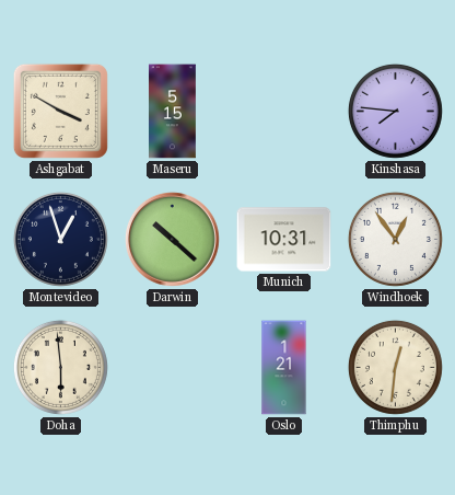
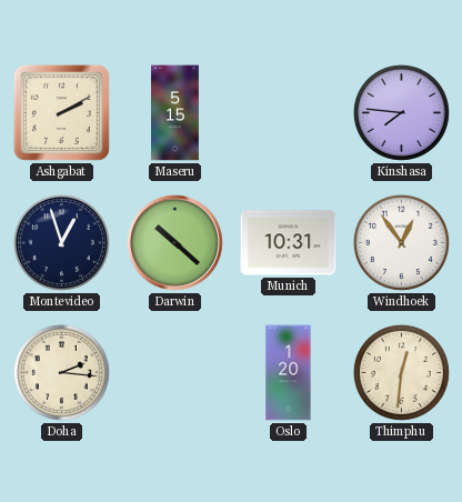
Ashgabat: 3:50 -> 2:10
Doha: 5:59 -> 2:16
Oslo: 1:21 -> 1:20
